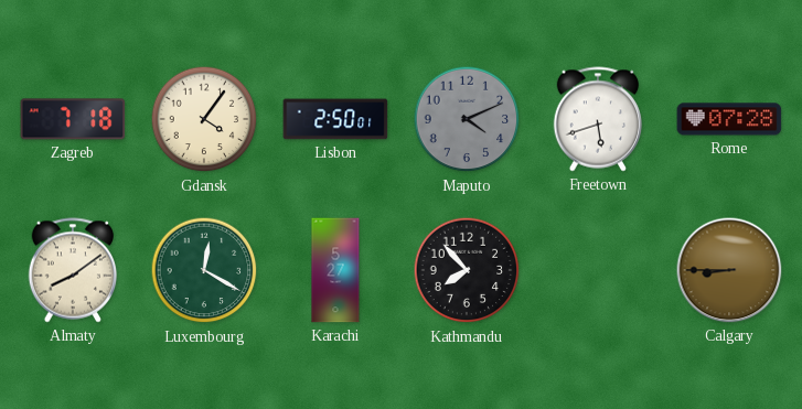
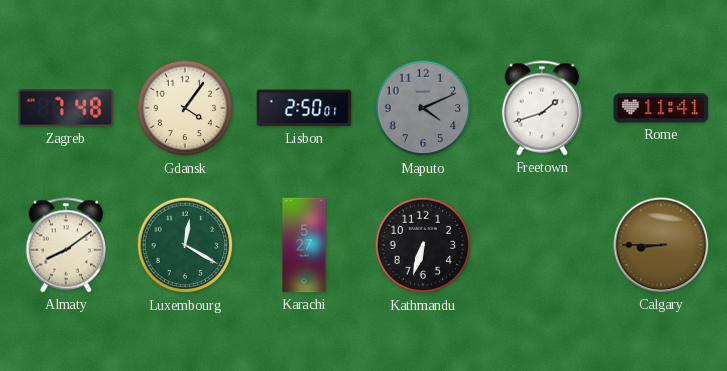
Zagreb: 7:18 -> 7:48
Freetown: 5:42 -> 1:42
Rome: 07:28 -> 11:41
Kathmandu: 7:53 -> 6:33
